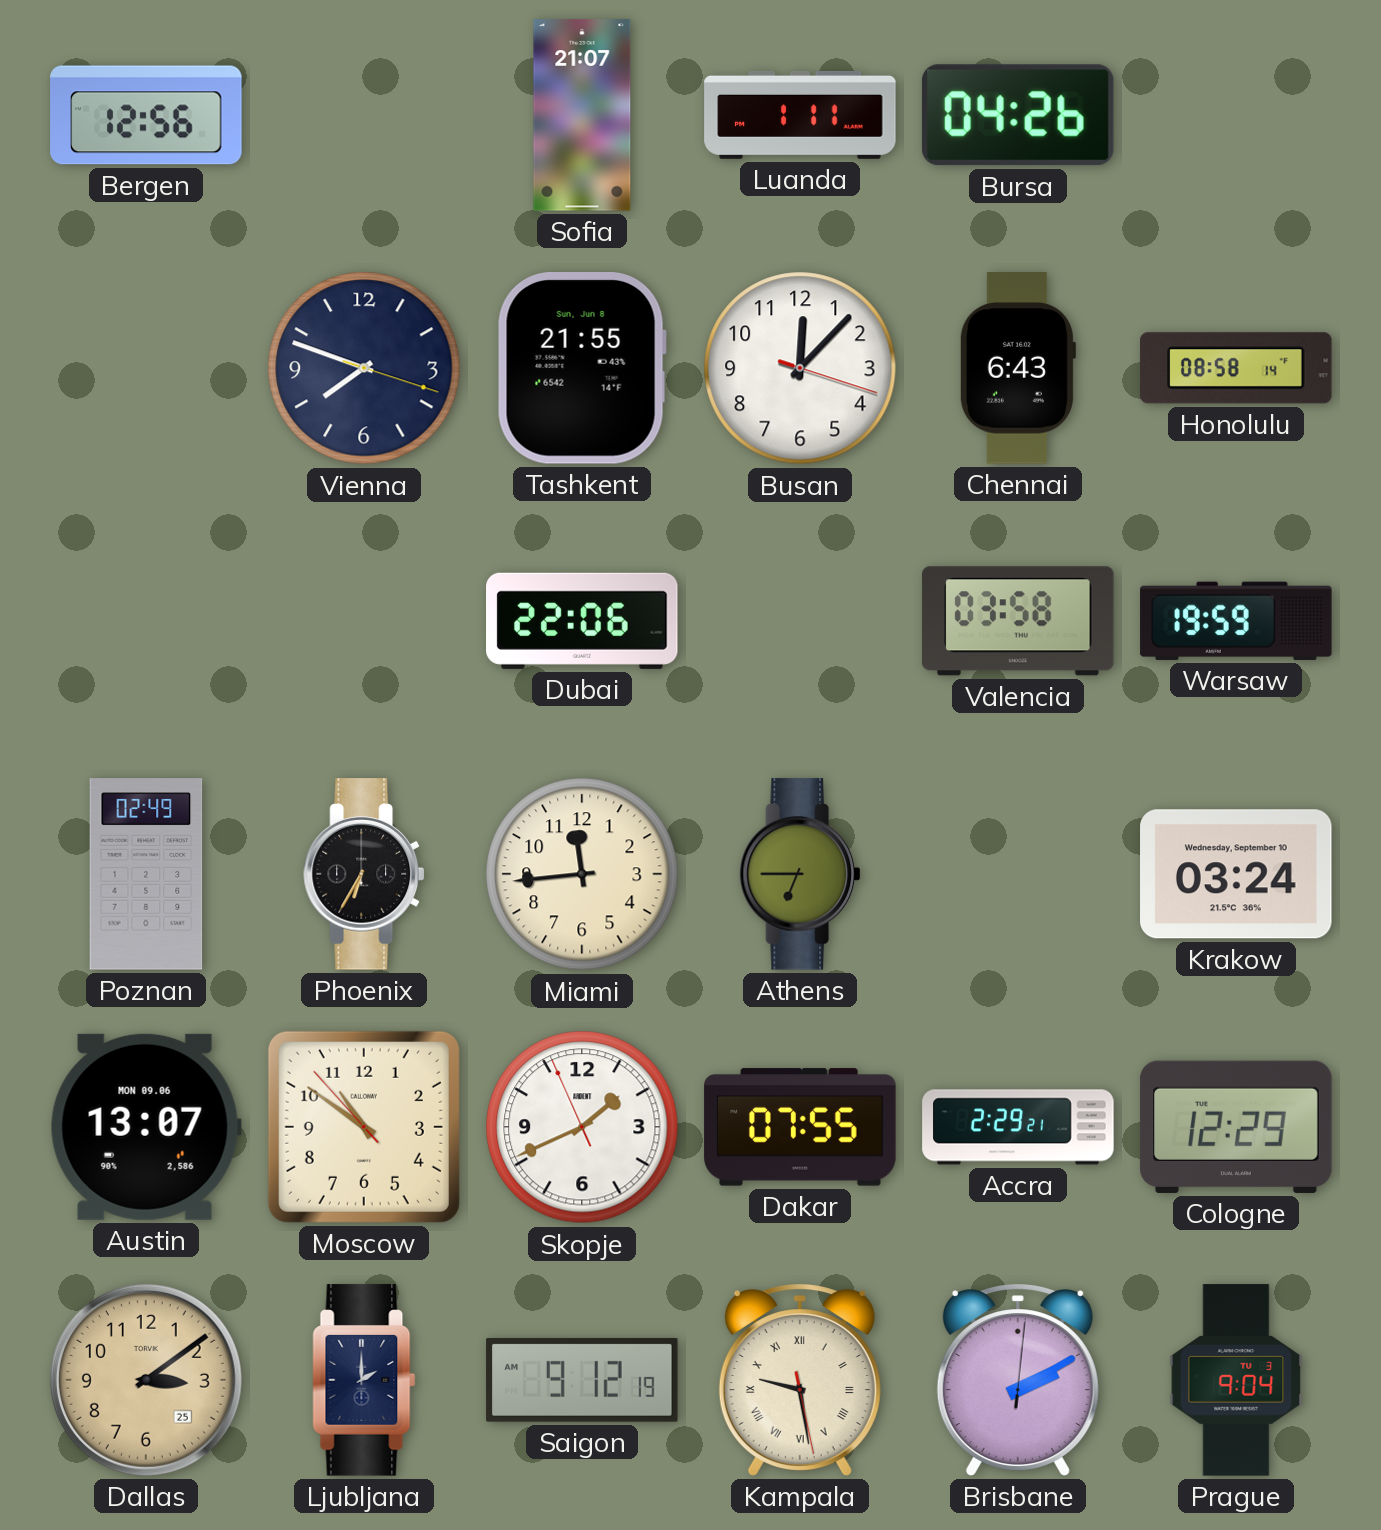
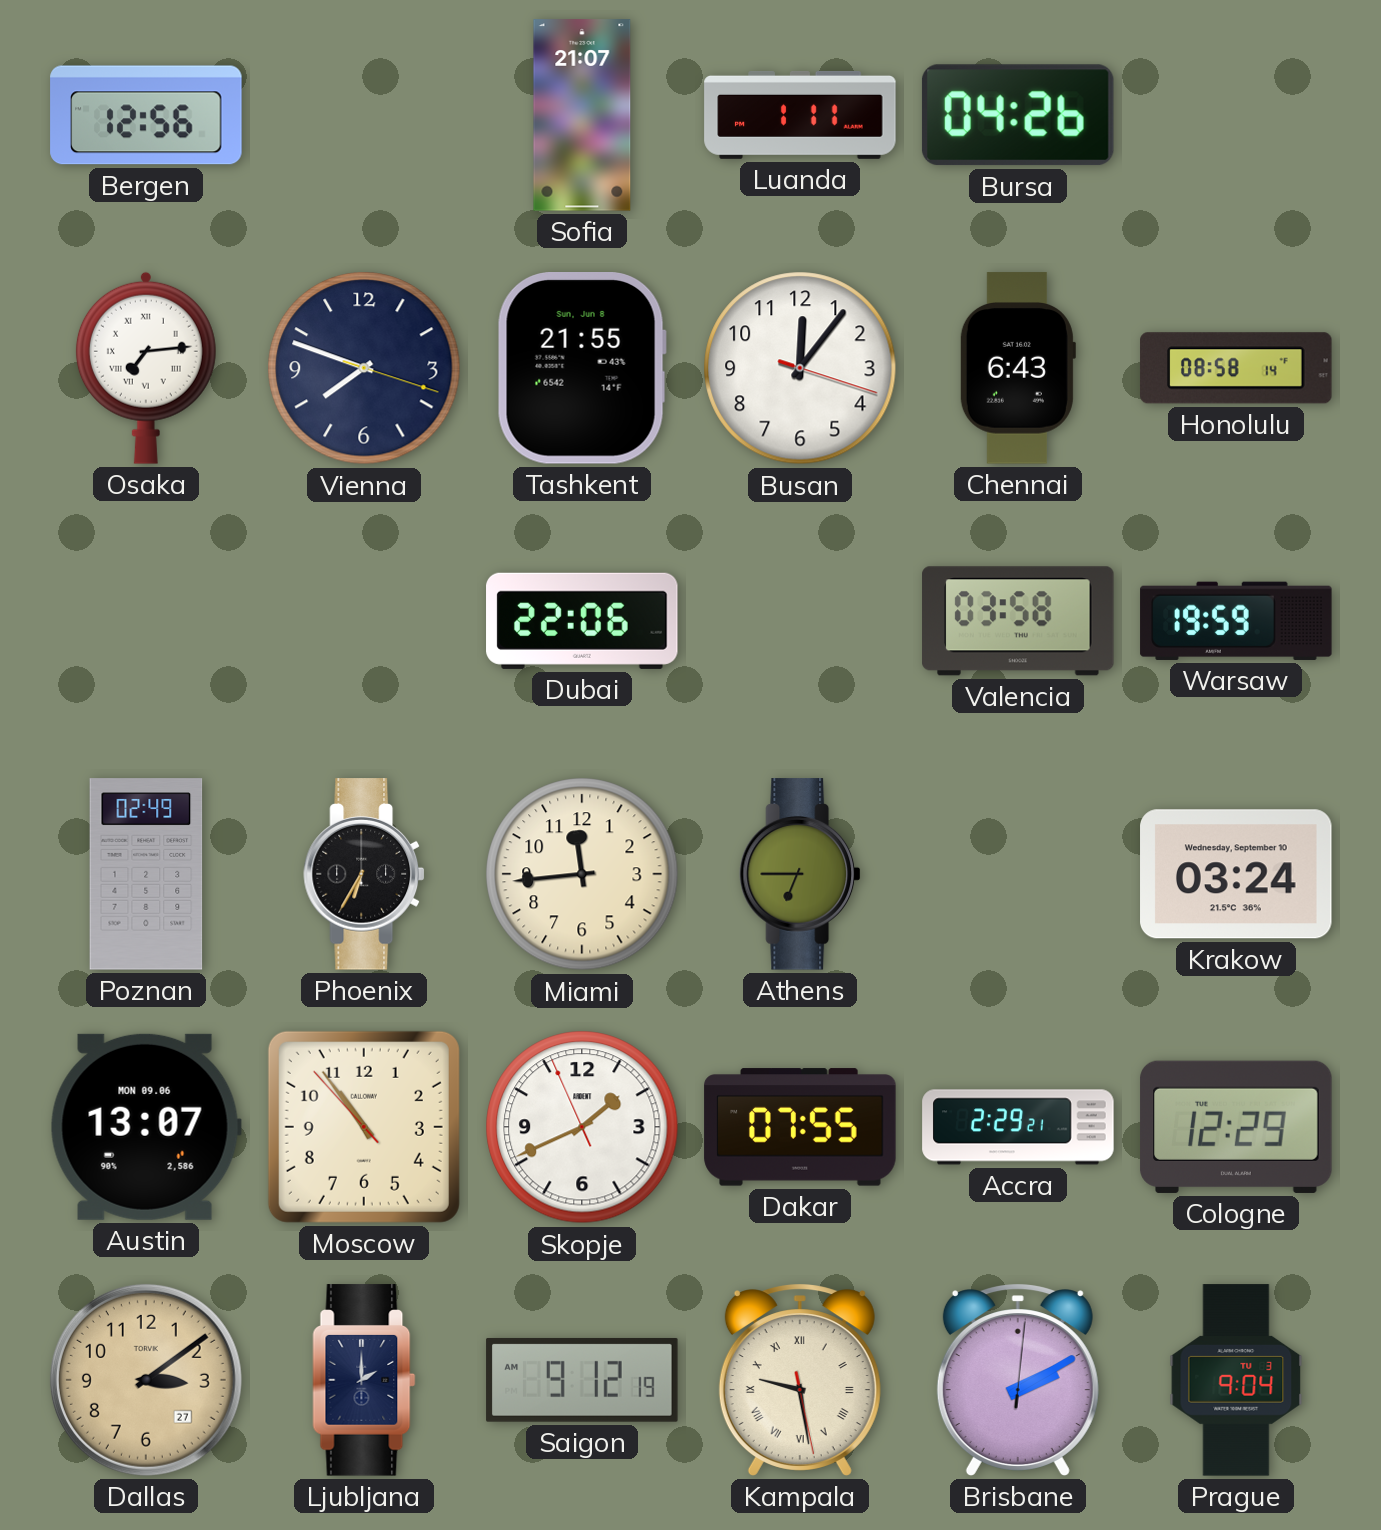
Osaka: none -> 7:14
Busan: 12:07 -> 12:06
Moscow: 10:50 -> 10:53
Dallas date: 25 -> 27
